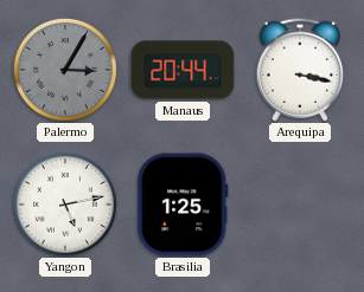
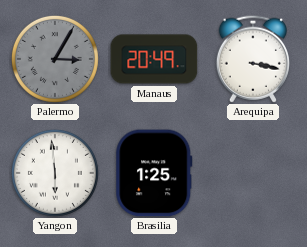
Manaus: 20:44 -> 20:49
Yangon: 5:13 -> 5:59
